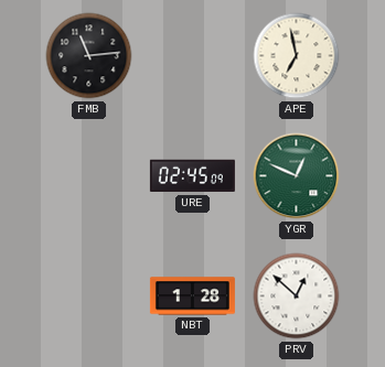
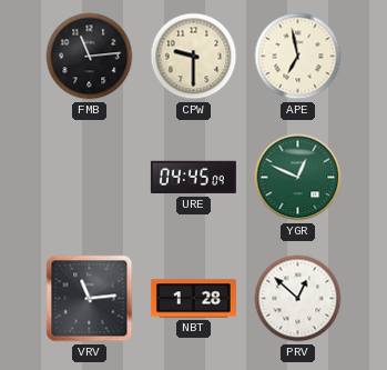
CPW: none -> 9:30
URE: 02:45 -> 04:45
VRV: none -> 11:14
